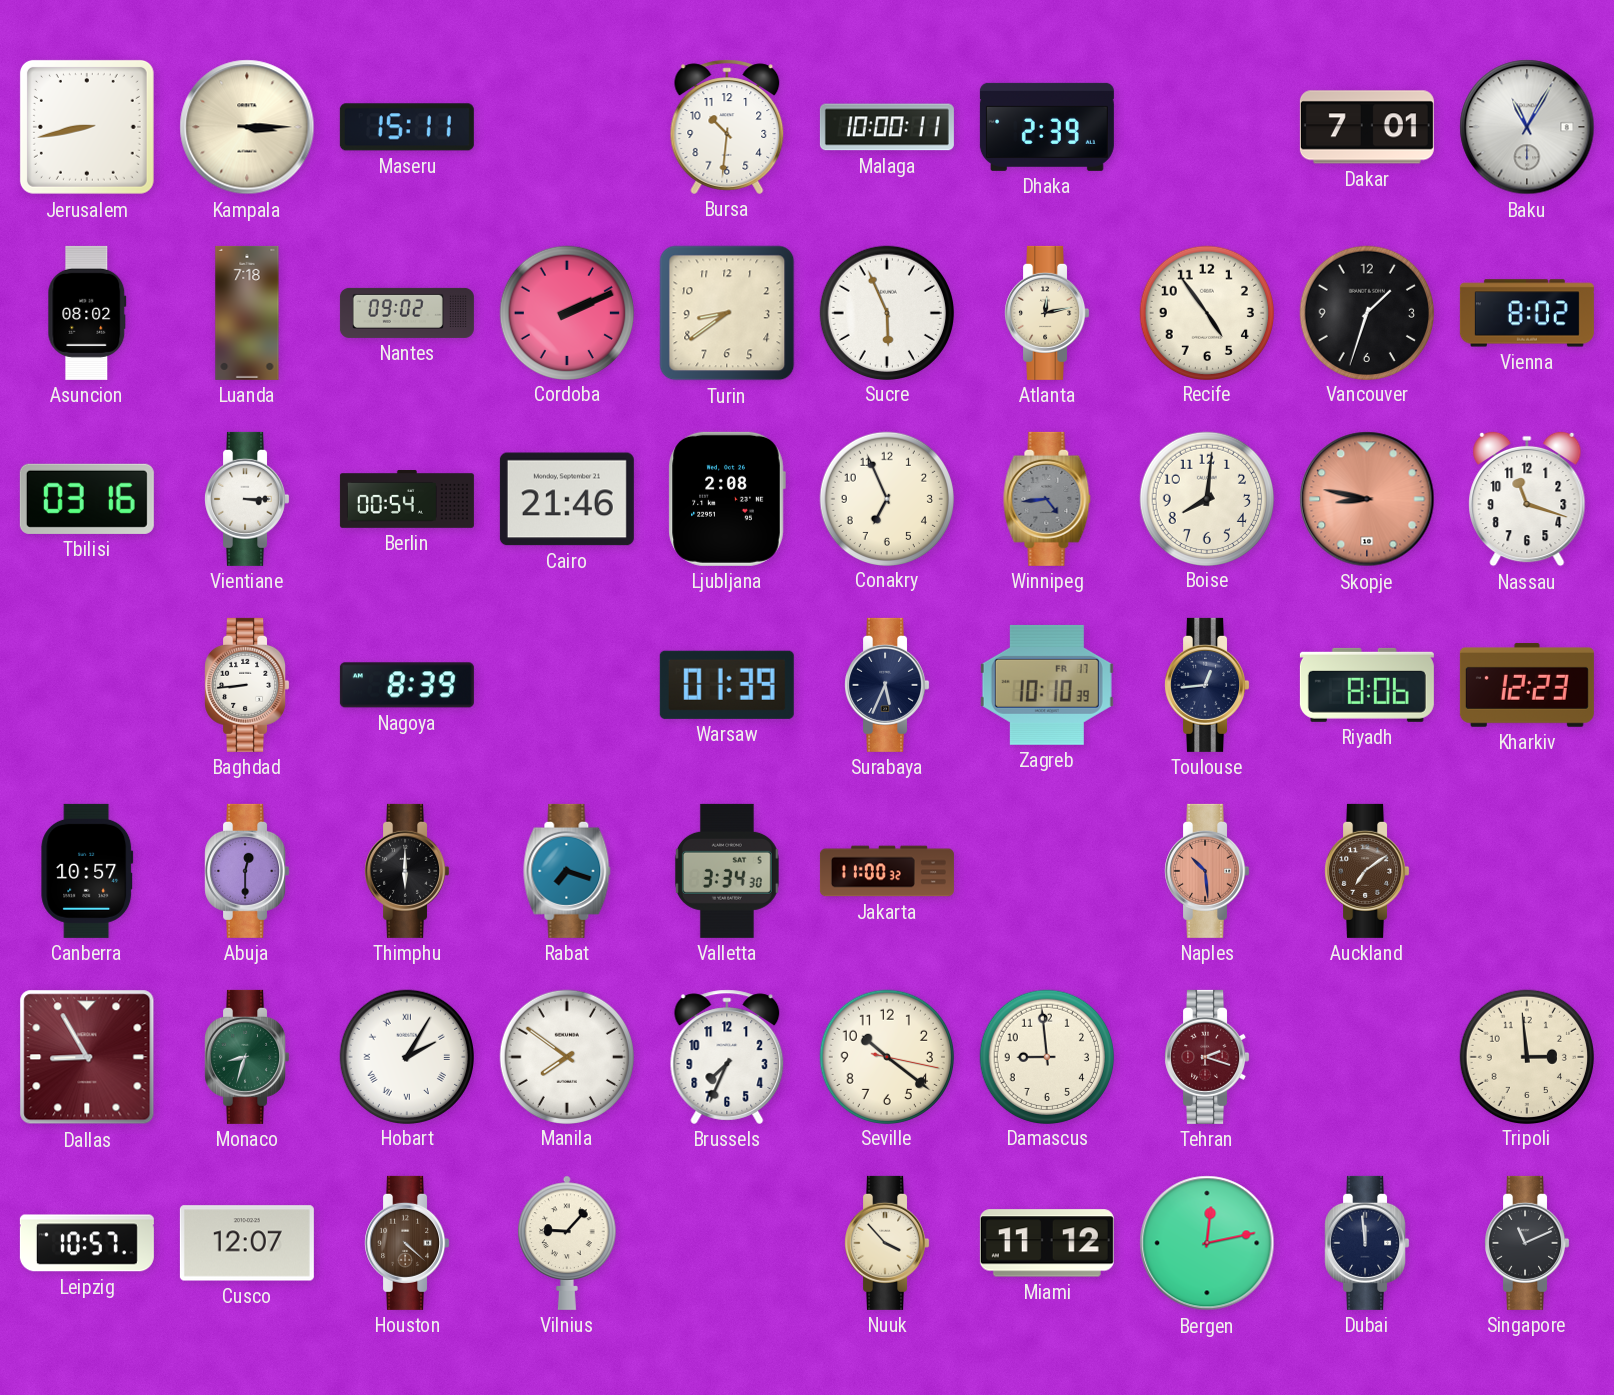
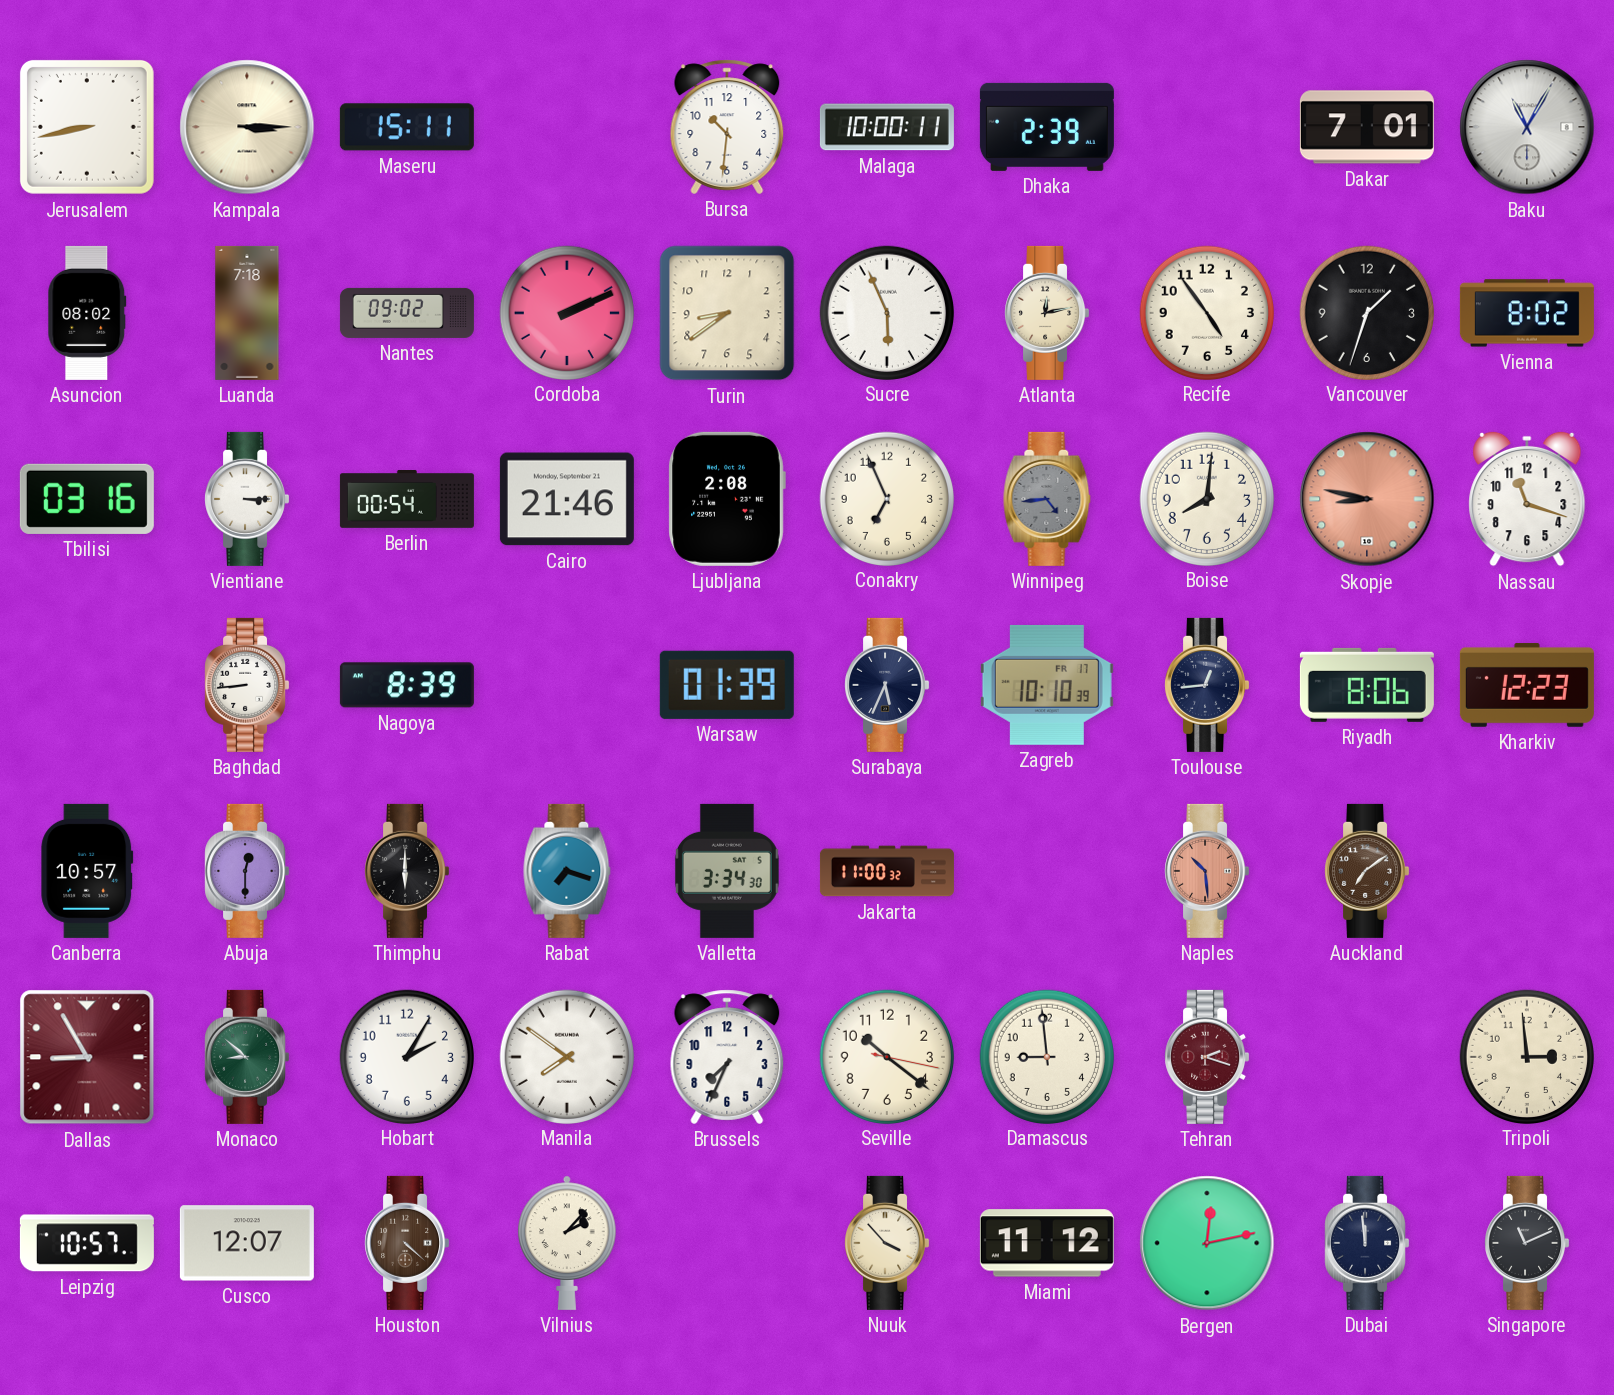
Monaco: 8:33 -> 8:52
Hobart numerals: Roman -> Arabic
Vilnius: 9:07 -> 2:07
